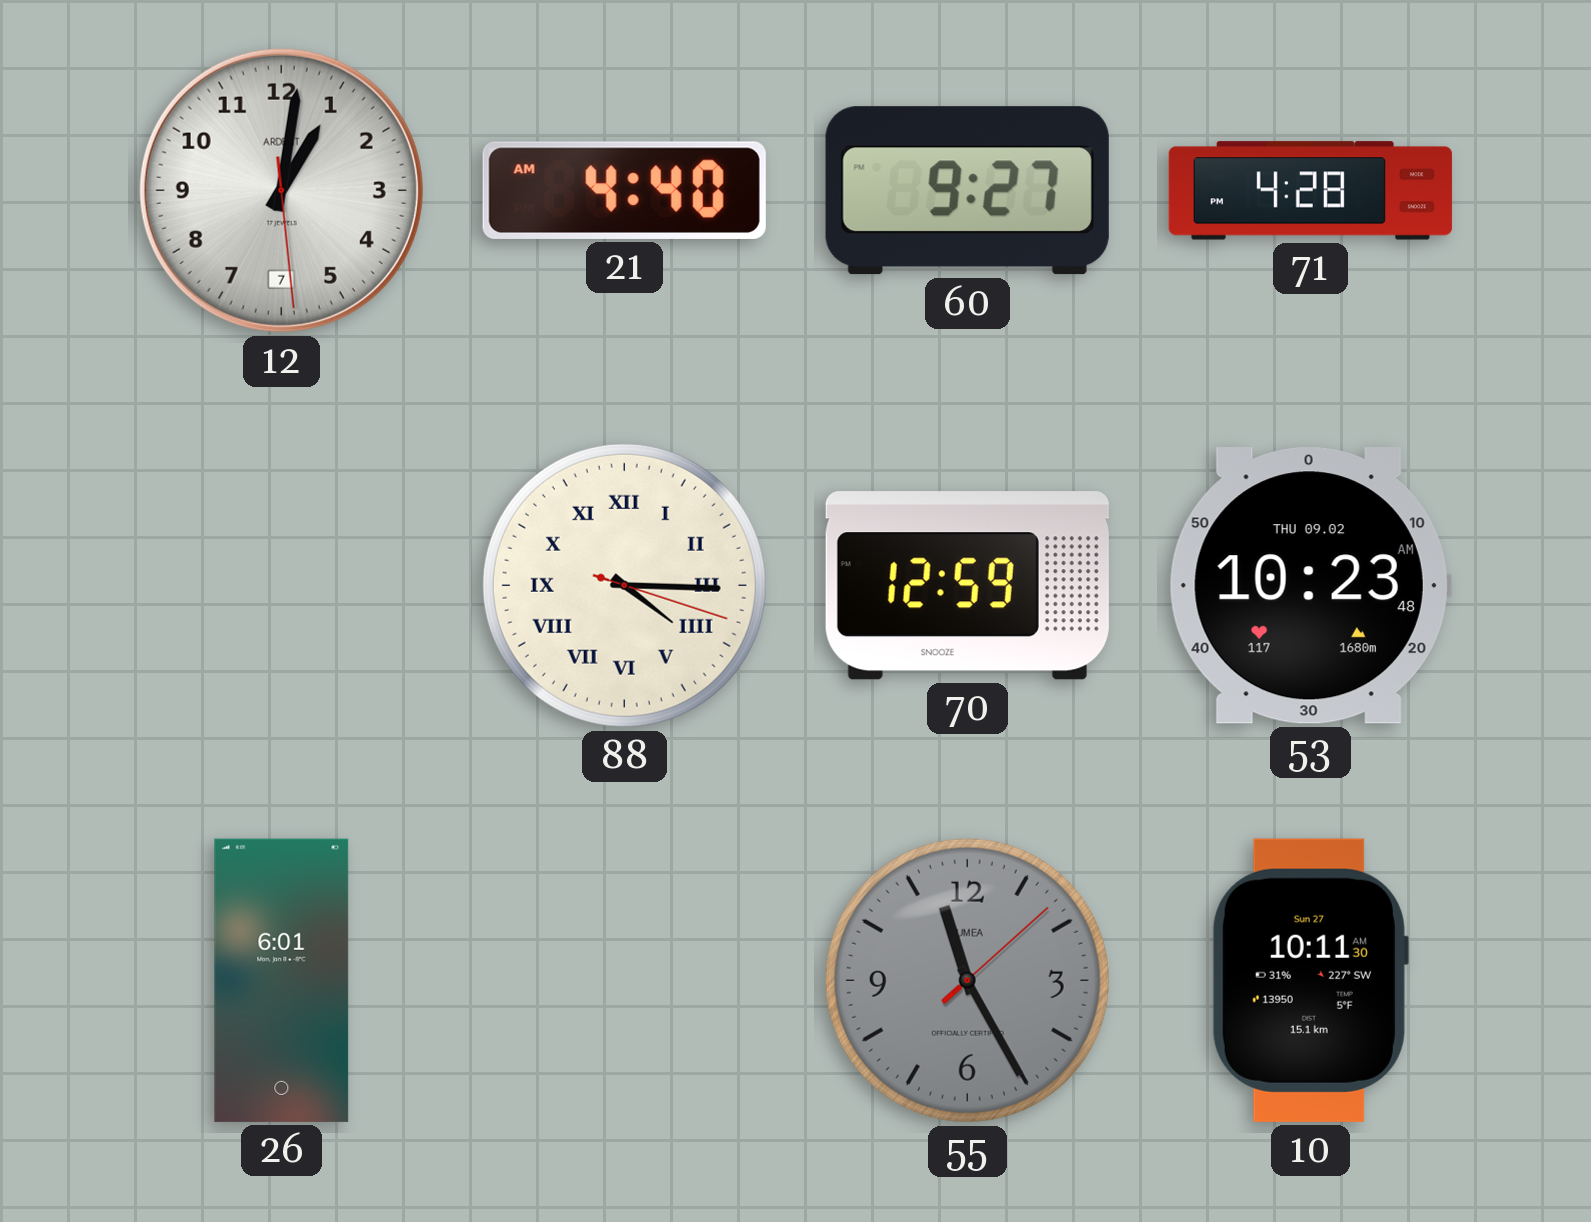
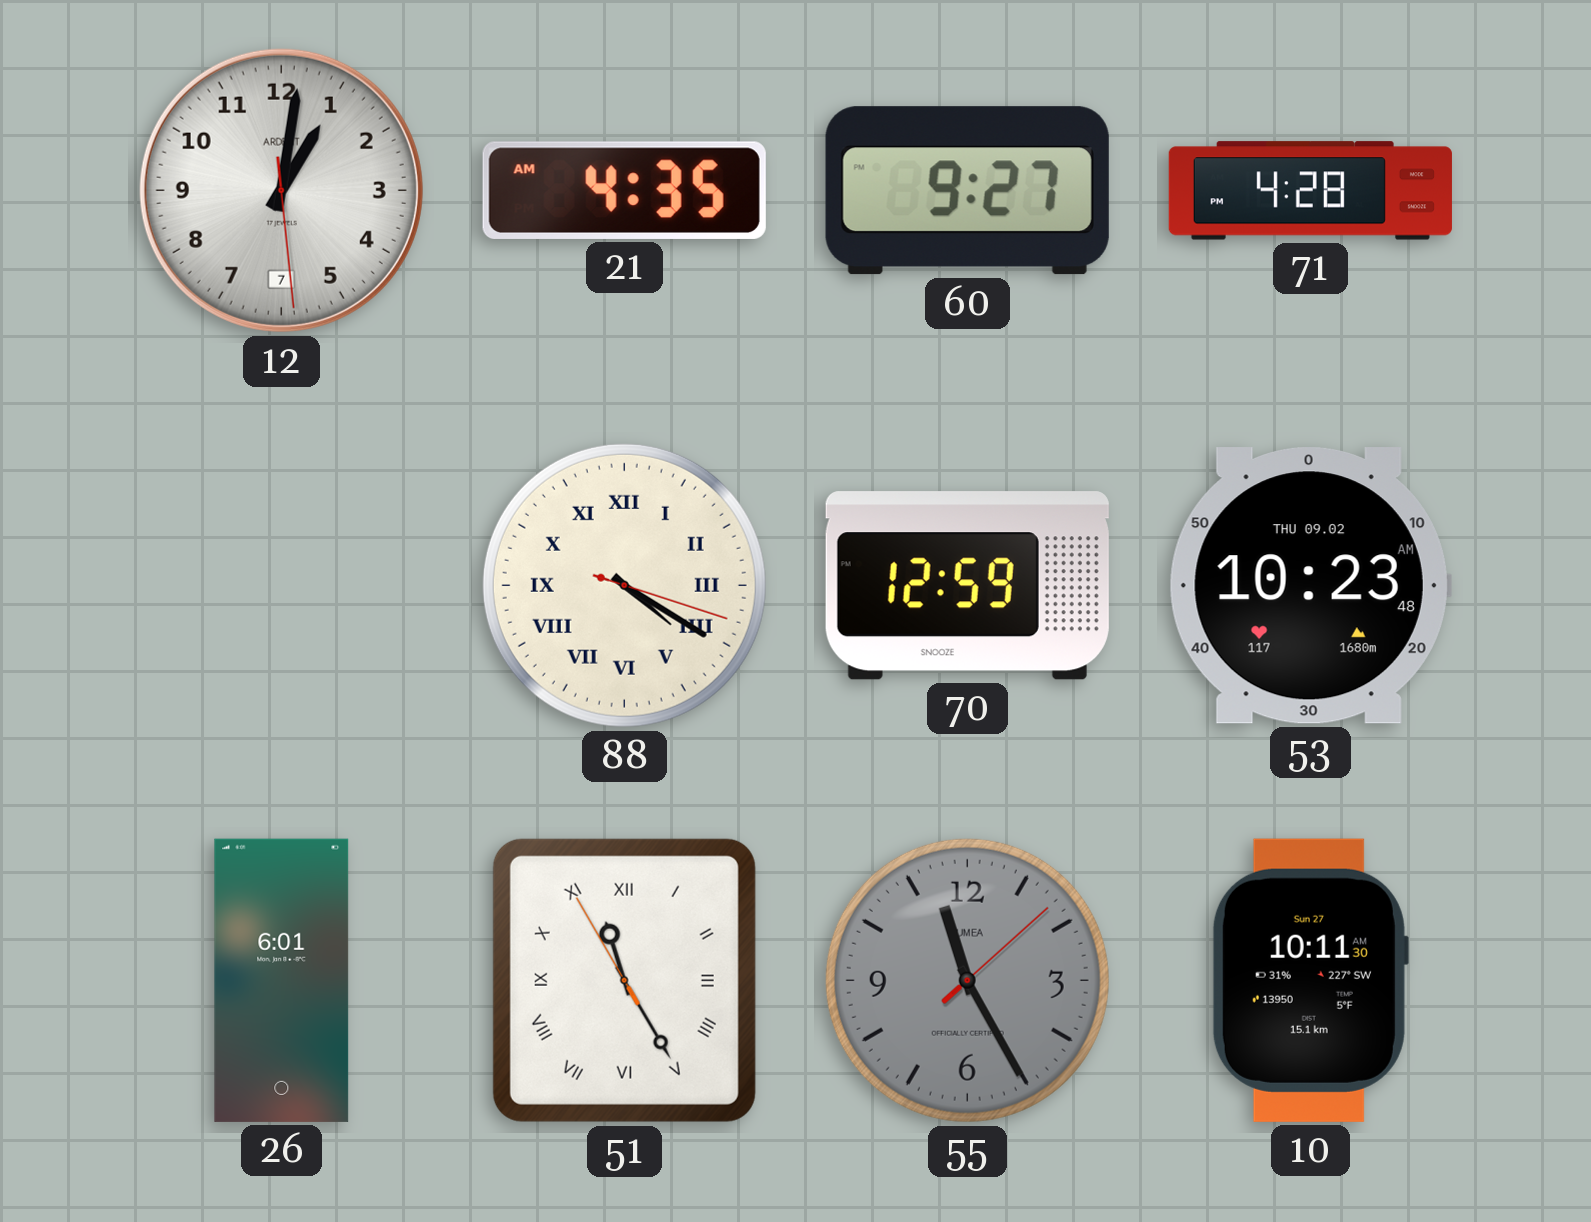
21: 4:40 -> 4:35
88: 4:15 -> 4:20
51: none -> 11:24
